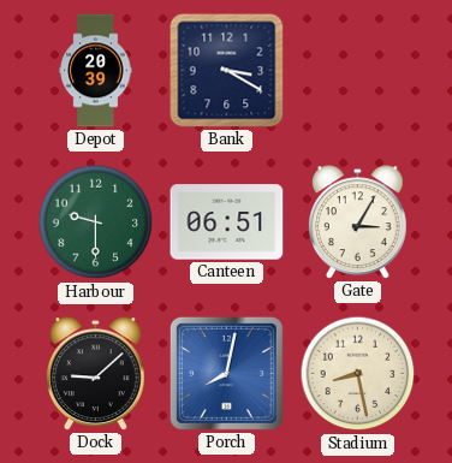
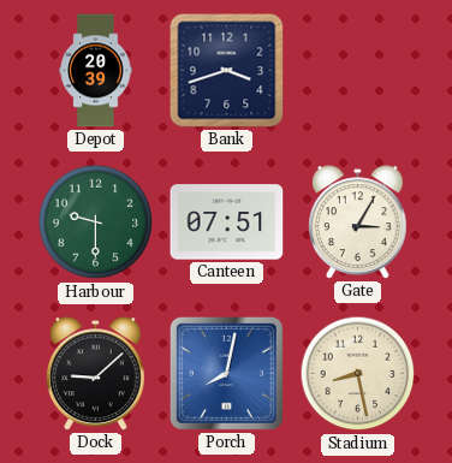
Bank: 3:20 -> 3:42
Canteen: 06:51 -> 07:51
